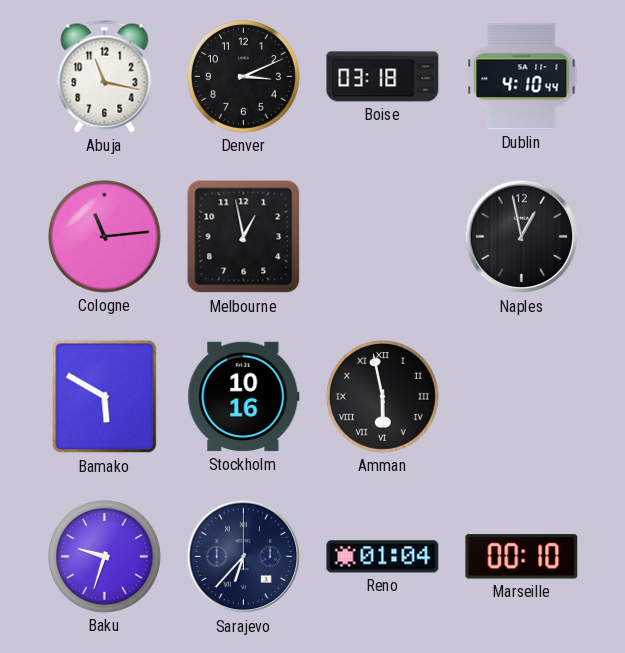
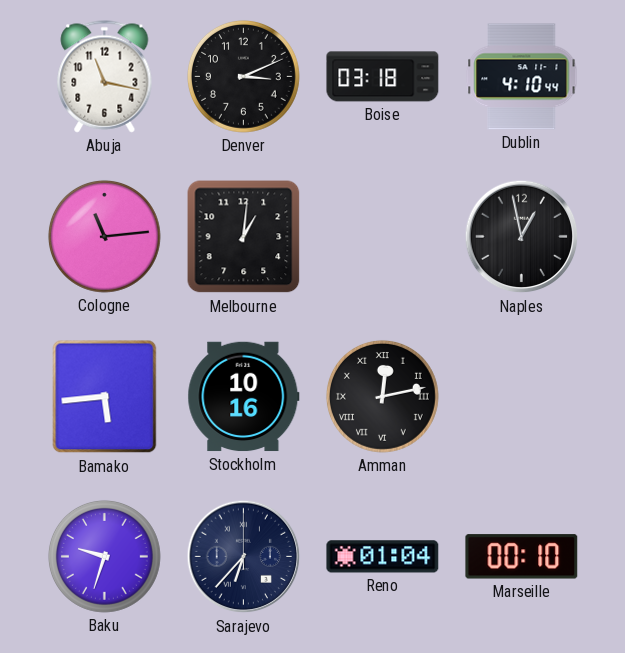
Melbourne: 12:58 -> 1:01
Bamako: 5:50 -> 5:44
Amman: 5:58 -> 12:13
